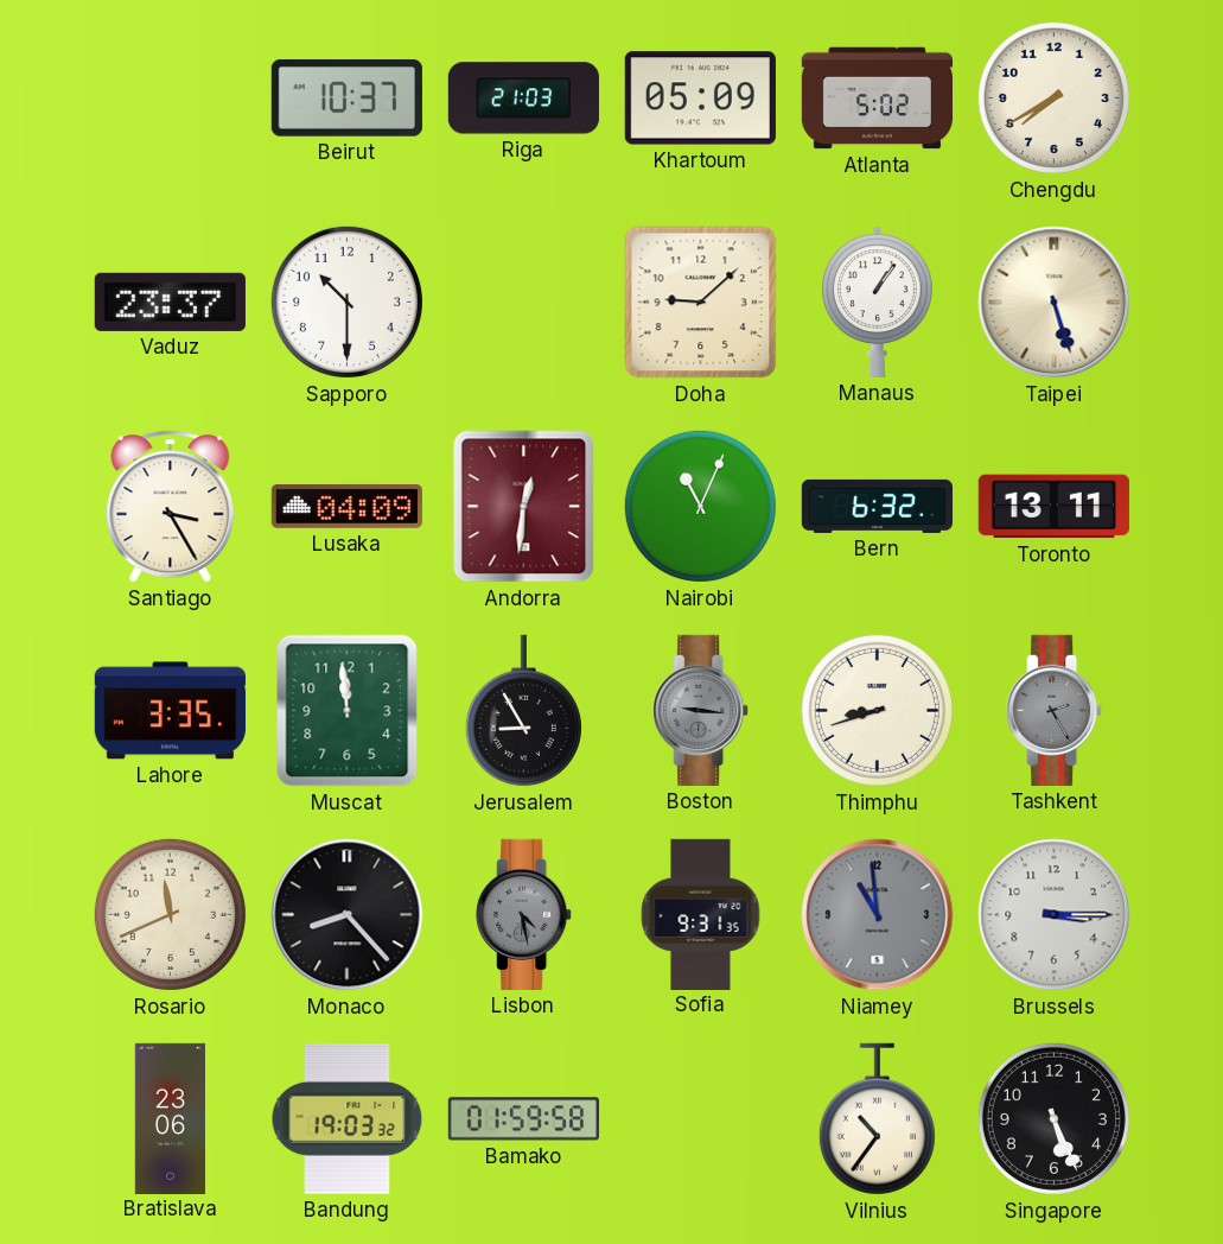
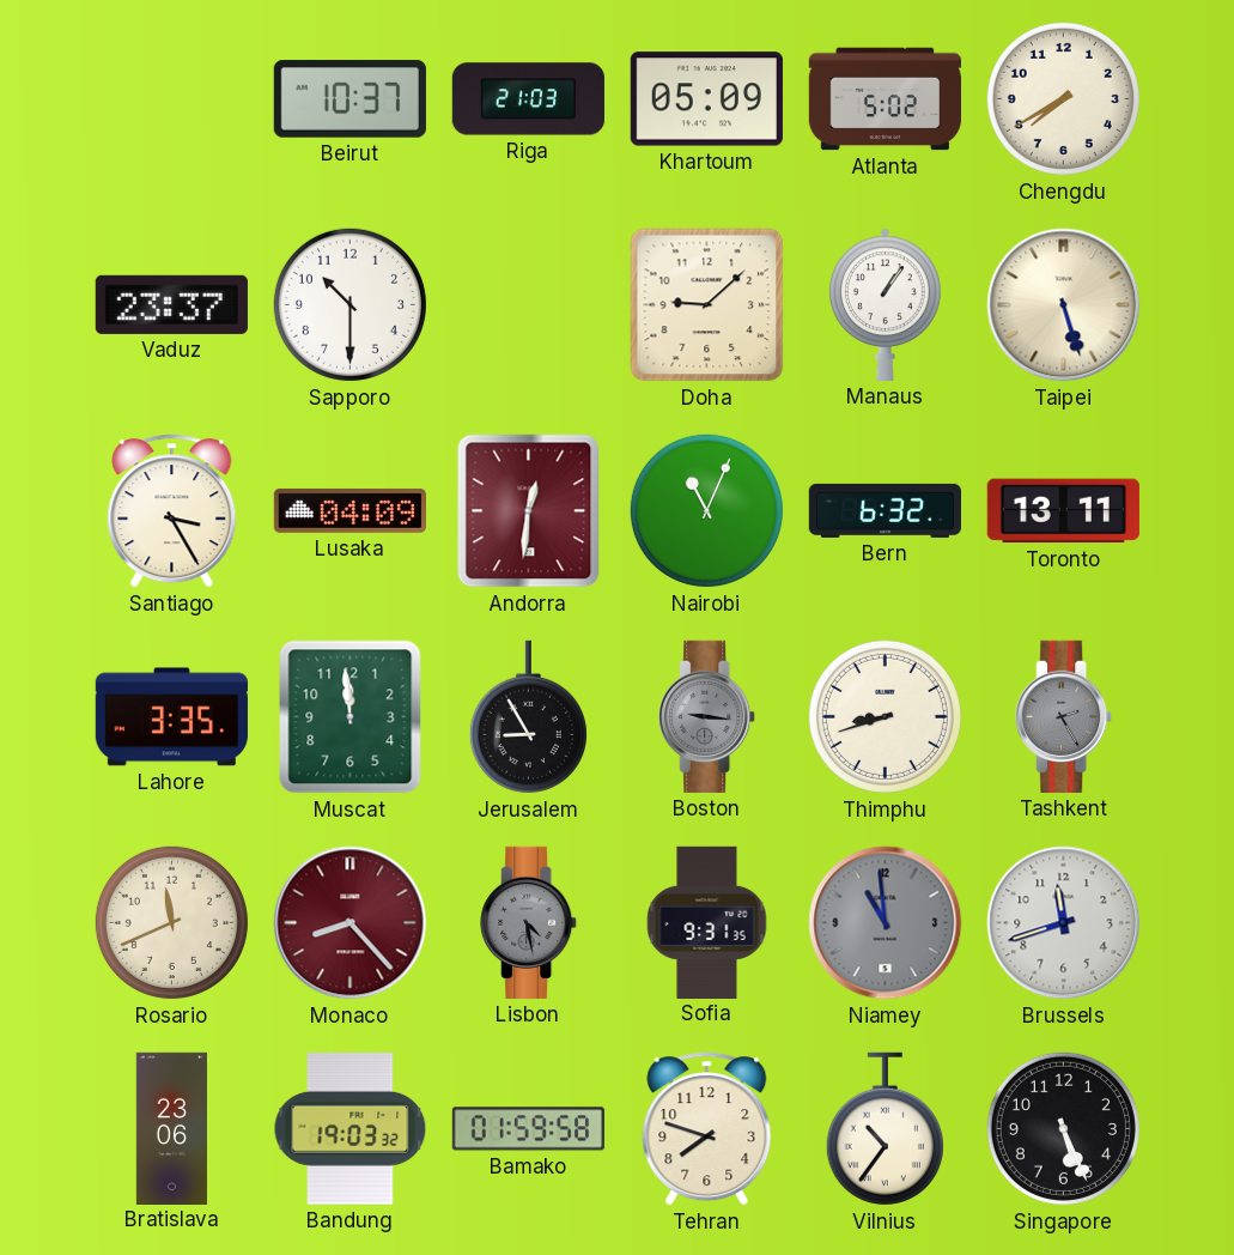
Monaco dial: black -> burgundy
Brussels: 3:15 -> 11:42
Tehran: none -> 7:48
